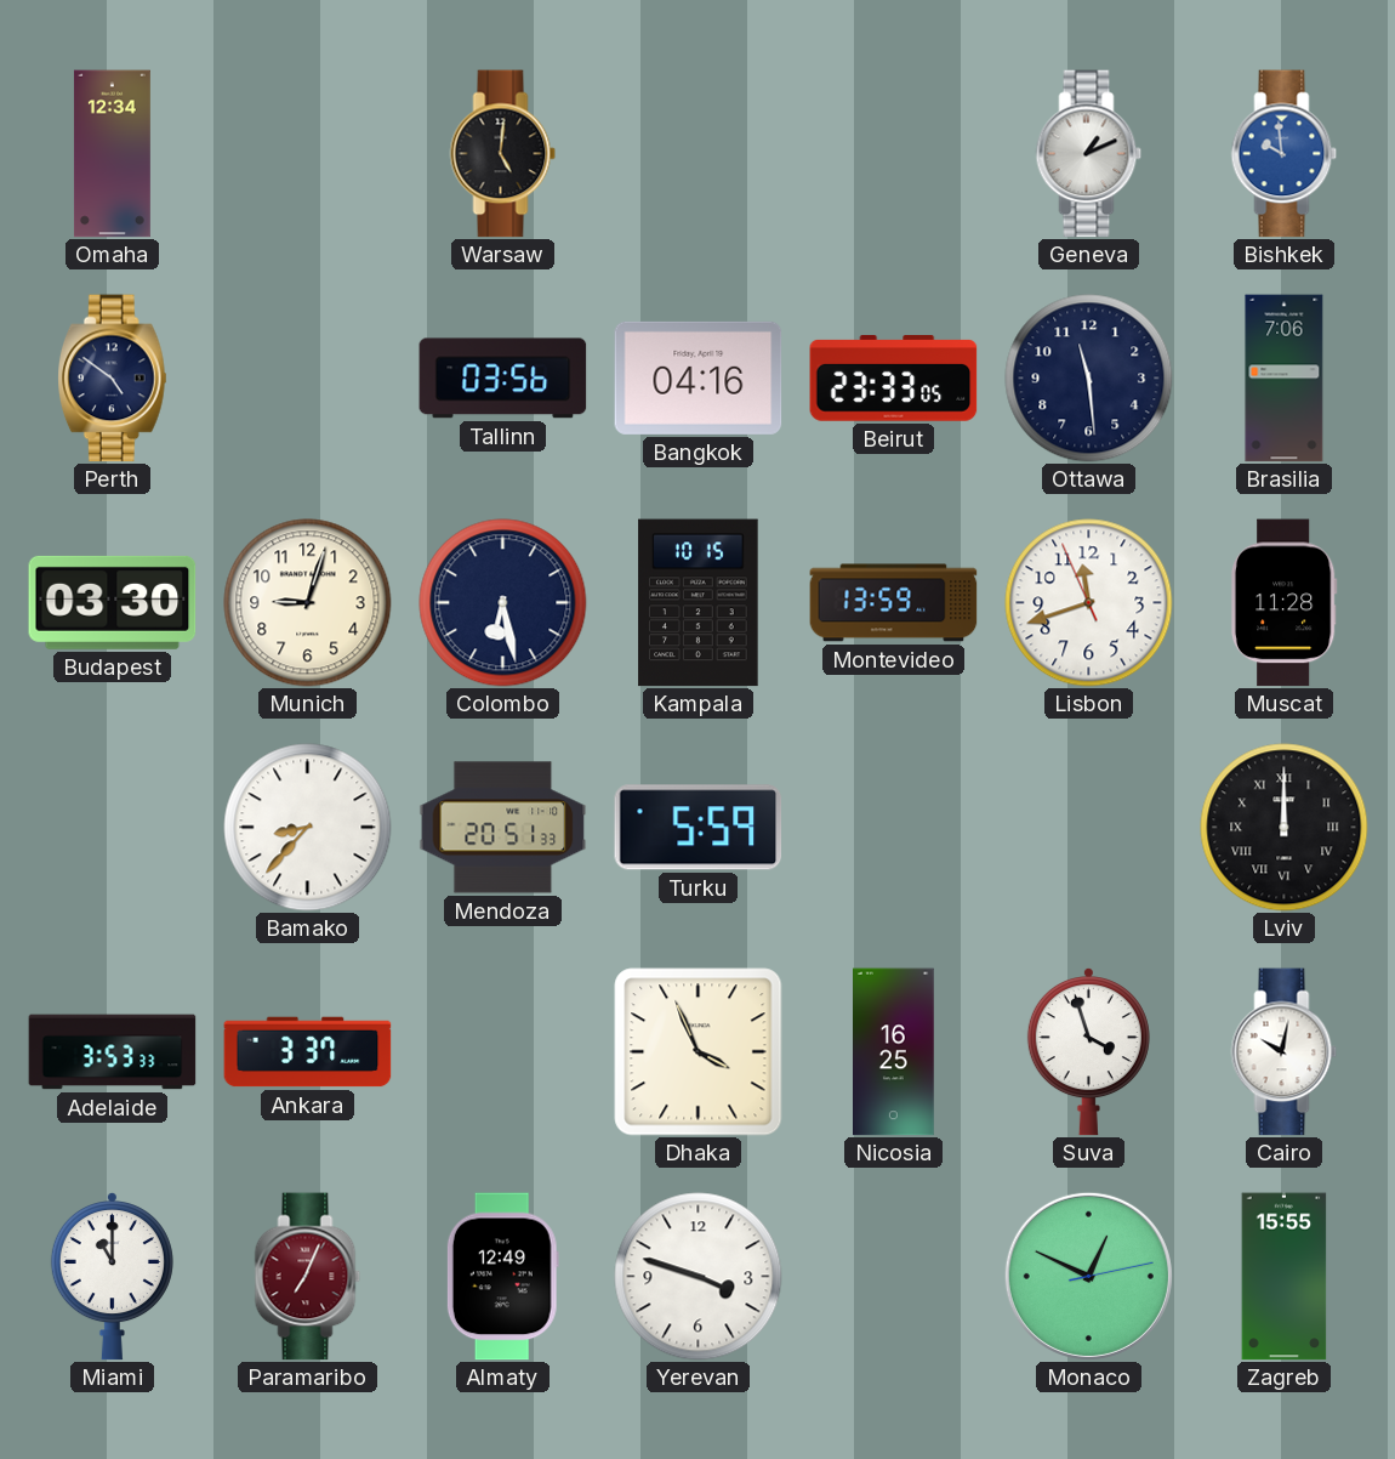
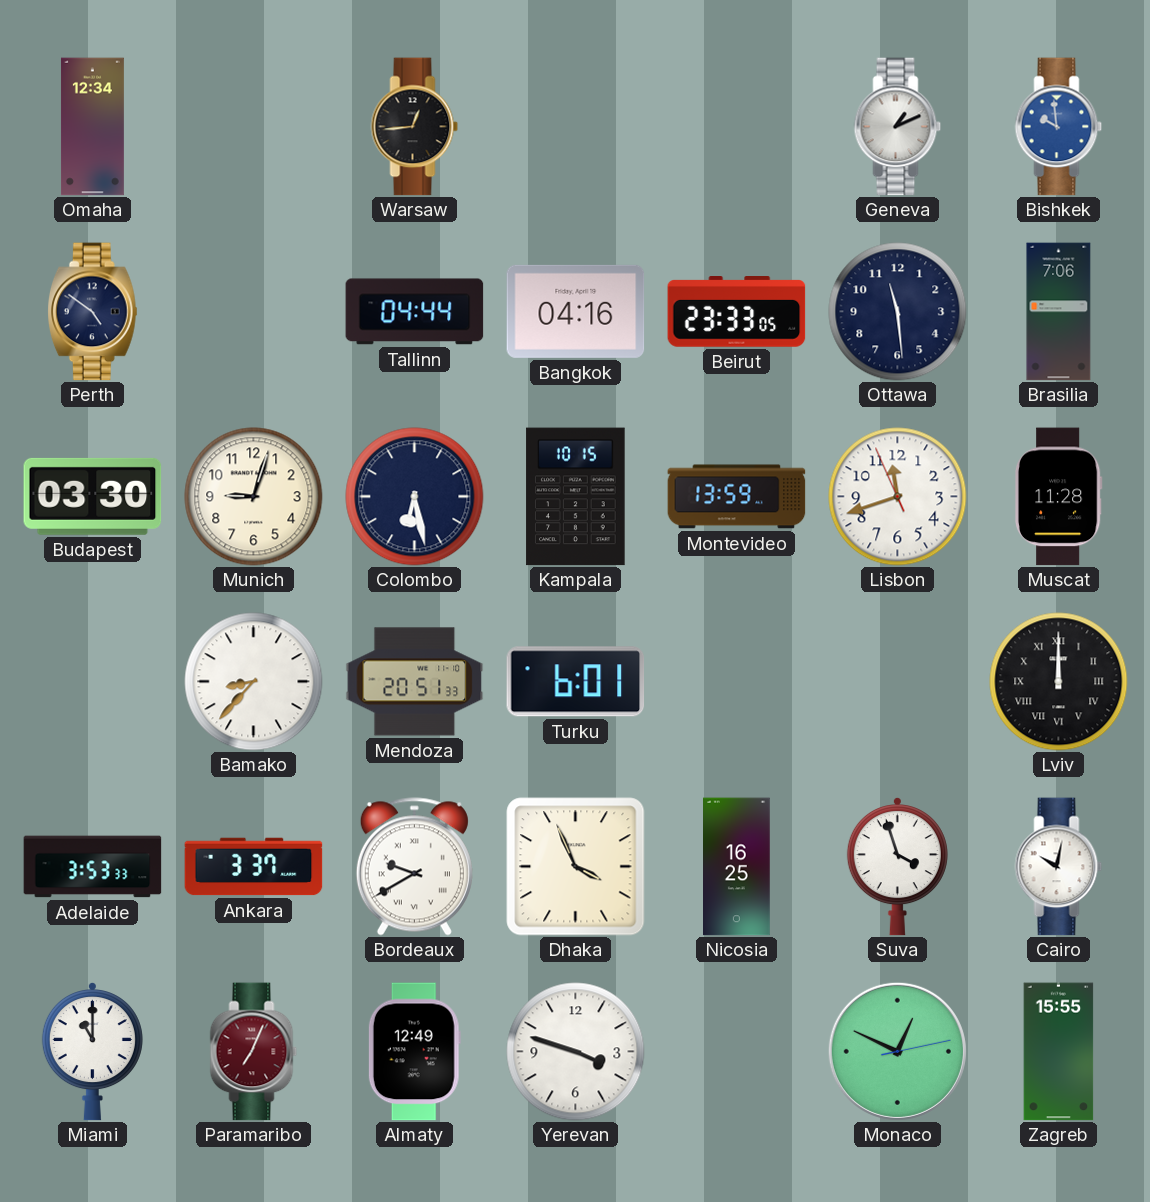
Warsaw: 5:01 -> 12:44
Tallinn: 03:56 -> 04:44
Turku: 5:59 -> 6:01
Bordeaux: none -> 9:40
